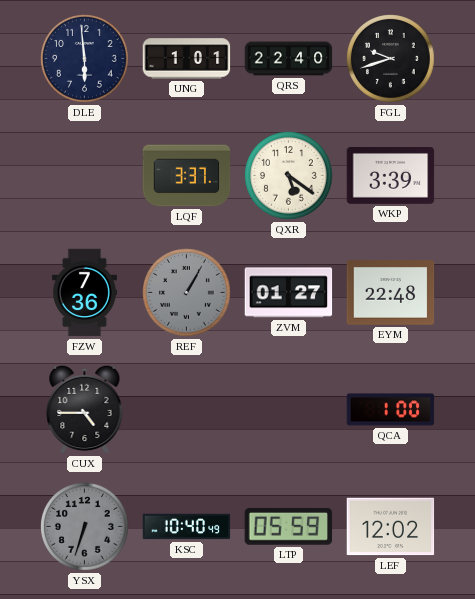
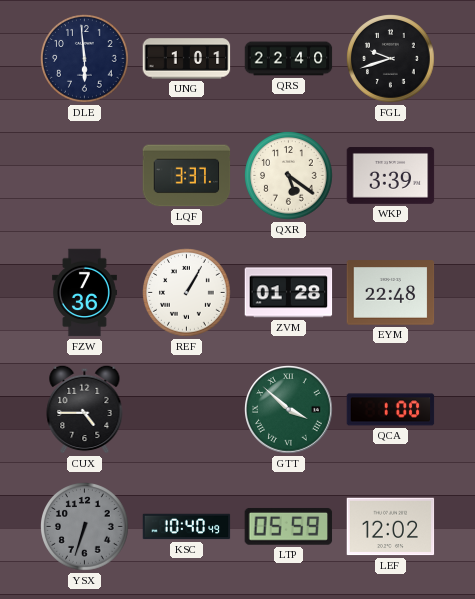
REF dial: grey -> white
ZVM: 01:27 -> 01:28
GTT: none -> 3:52
